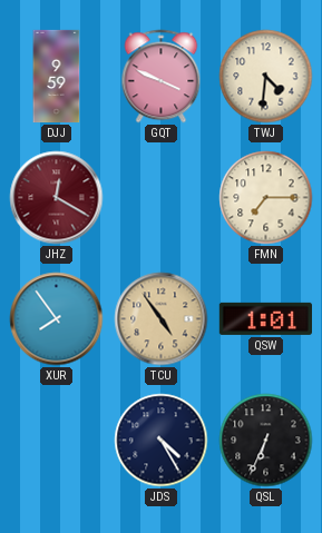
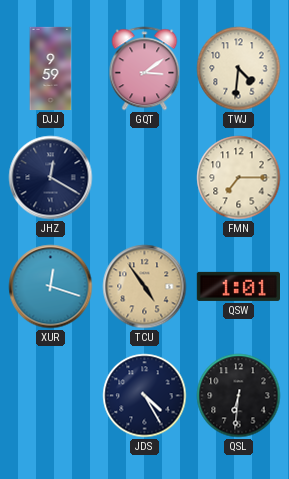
GQT: 3:49 -> 3:09
JHZ dial: burgundy -> navy
XUR: 7:54 -> 12:18
QSL: 6:34 -> 6:31
